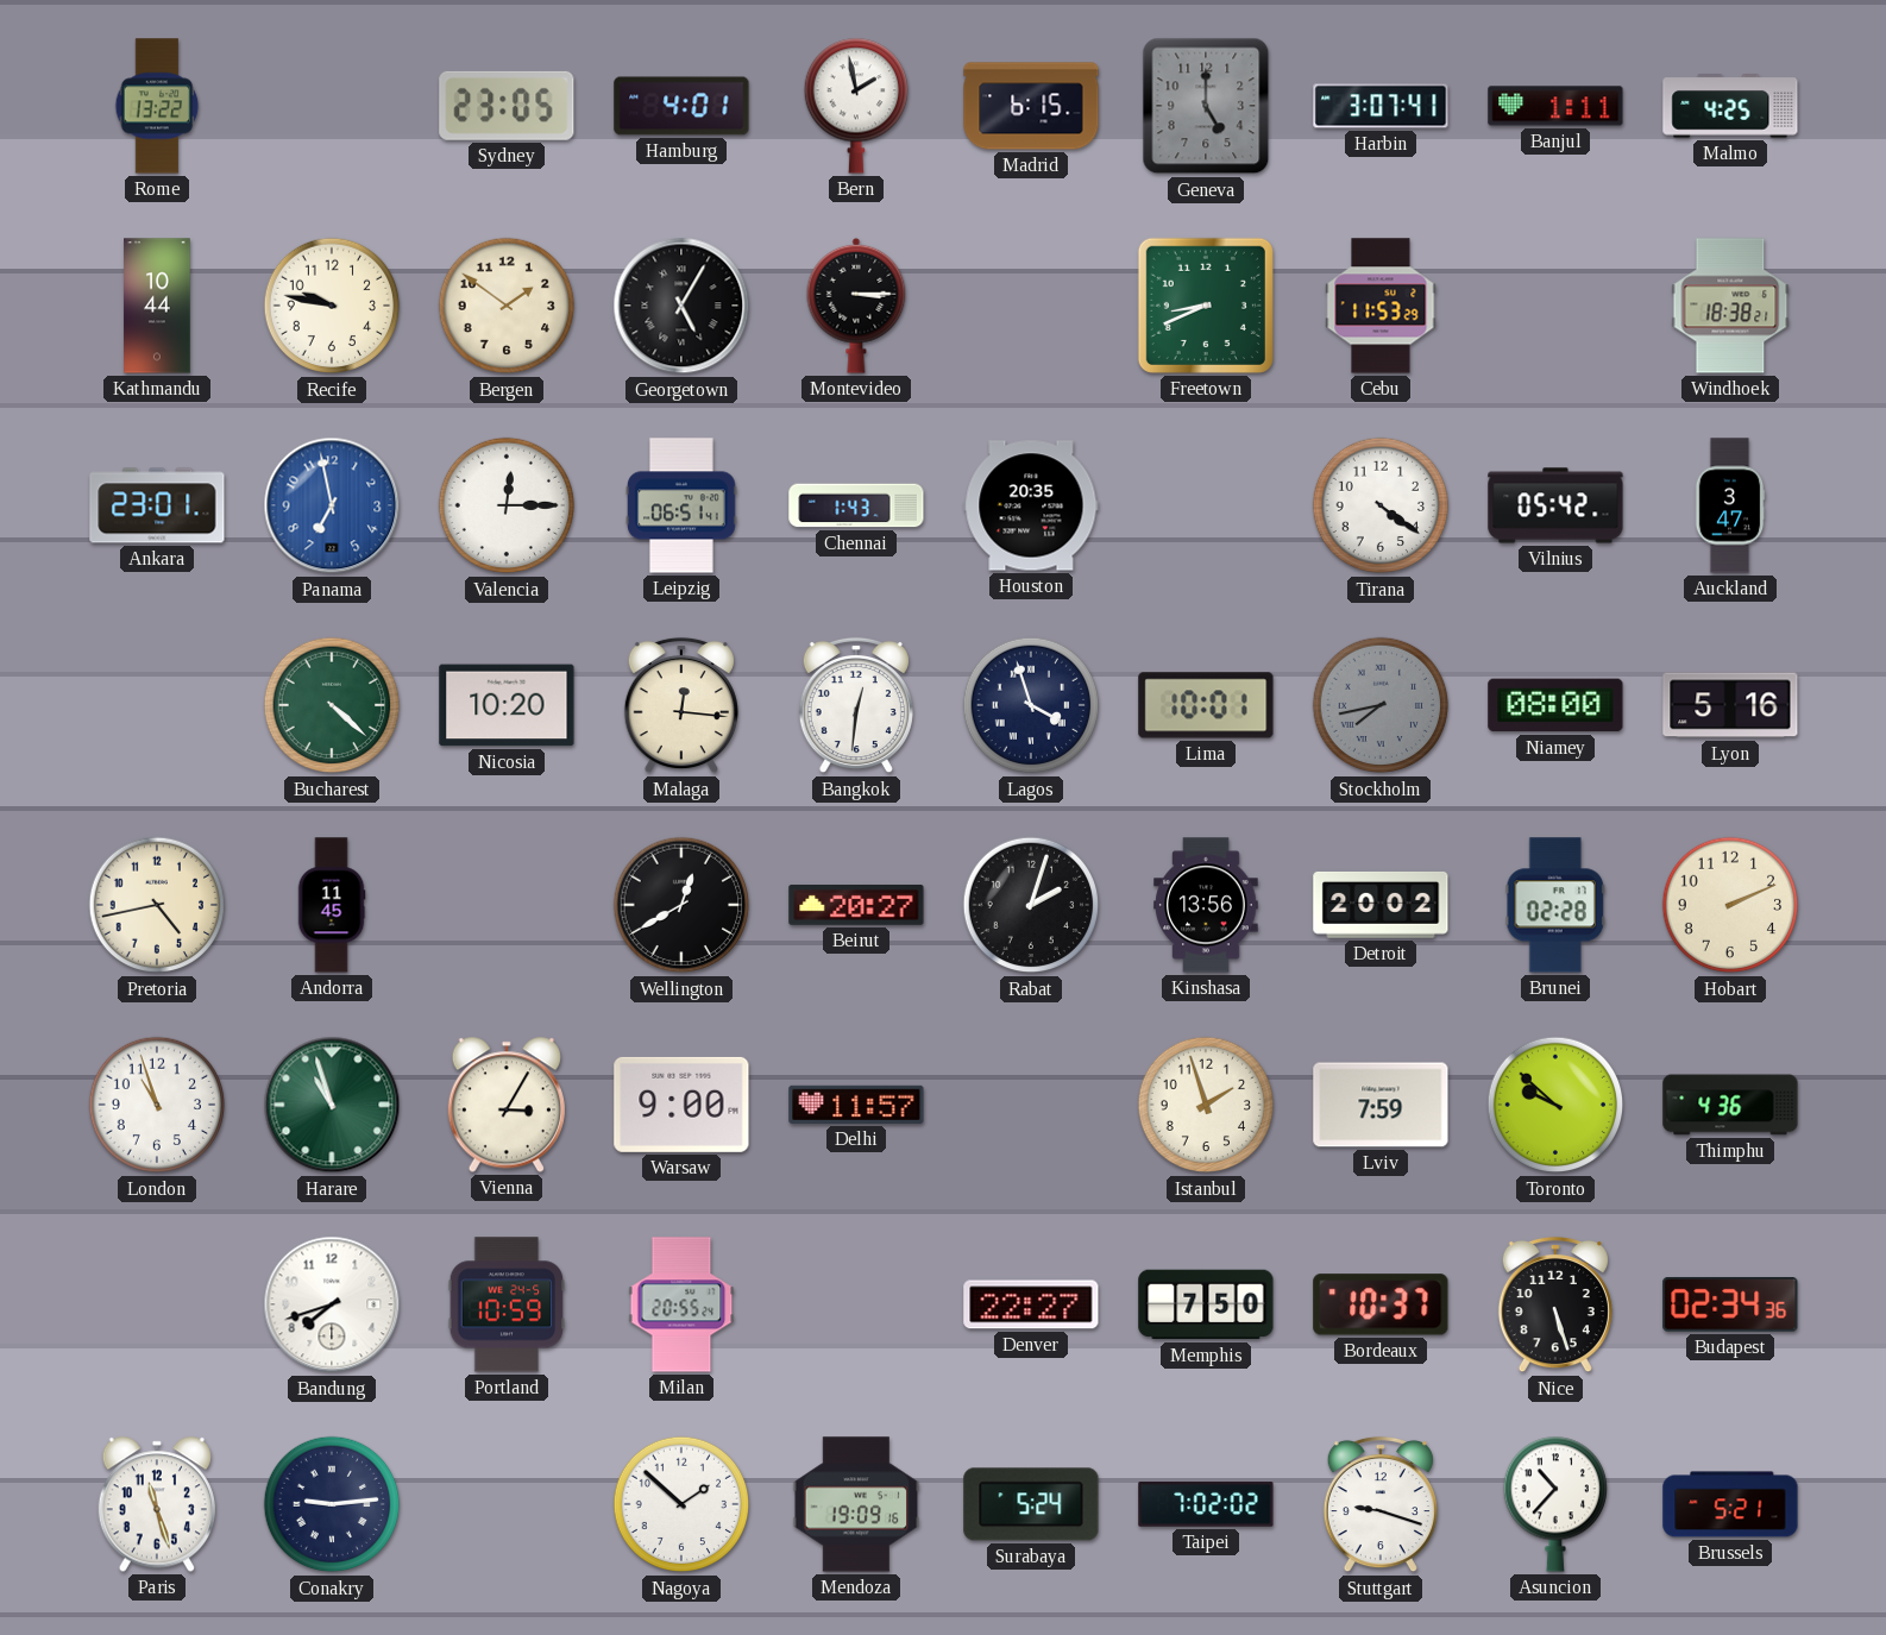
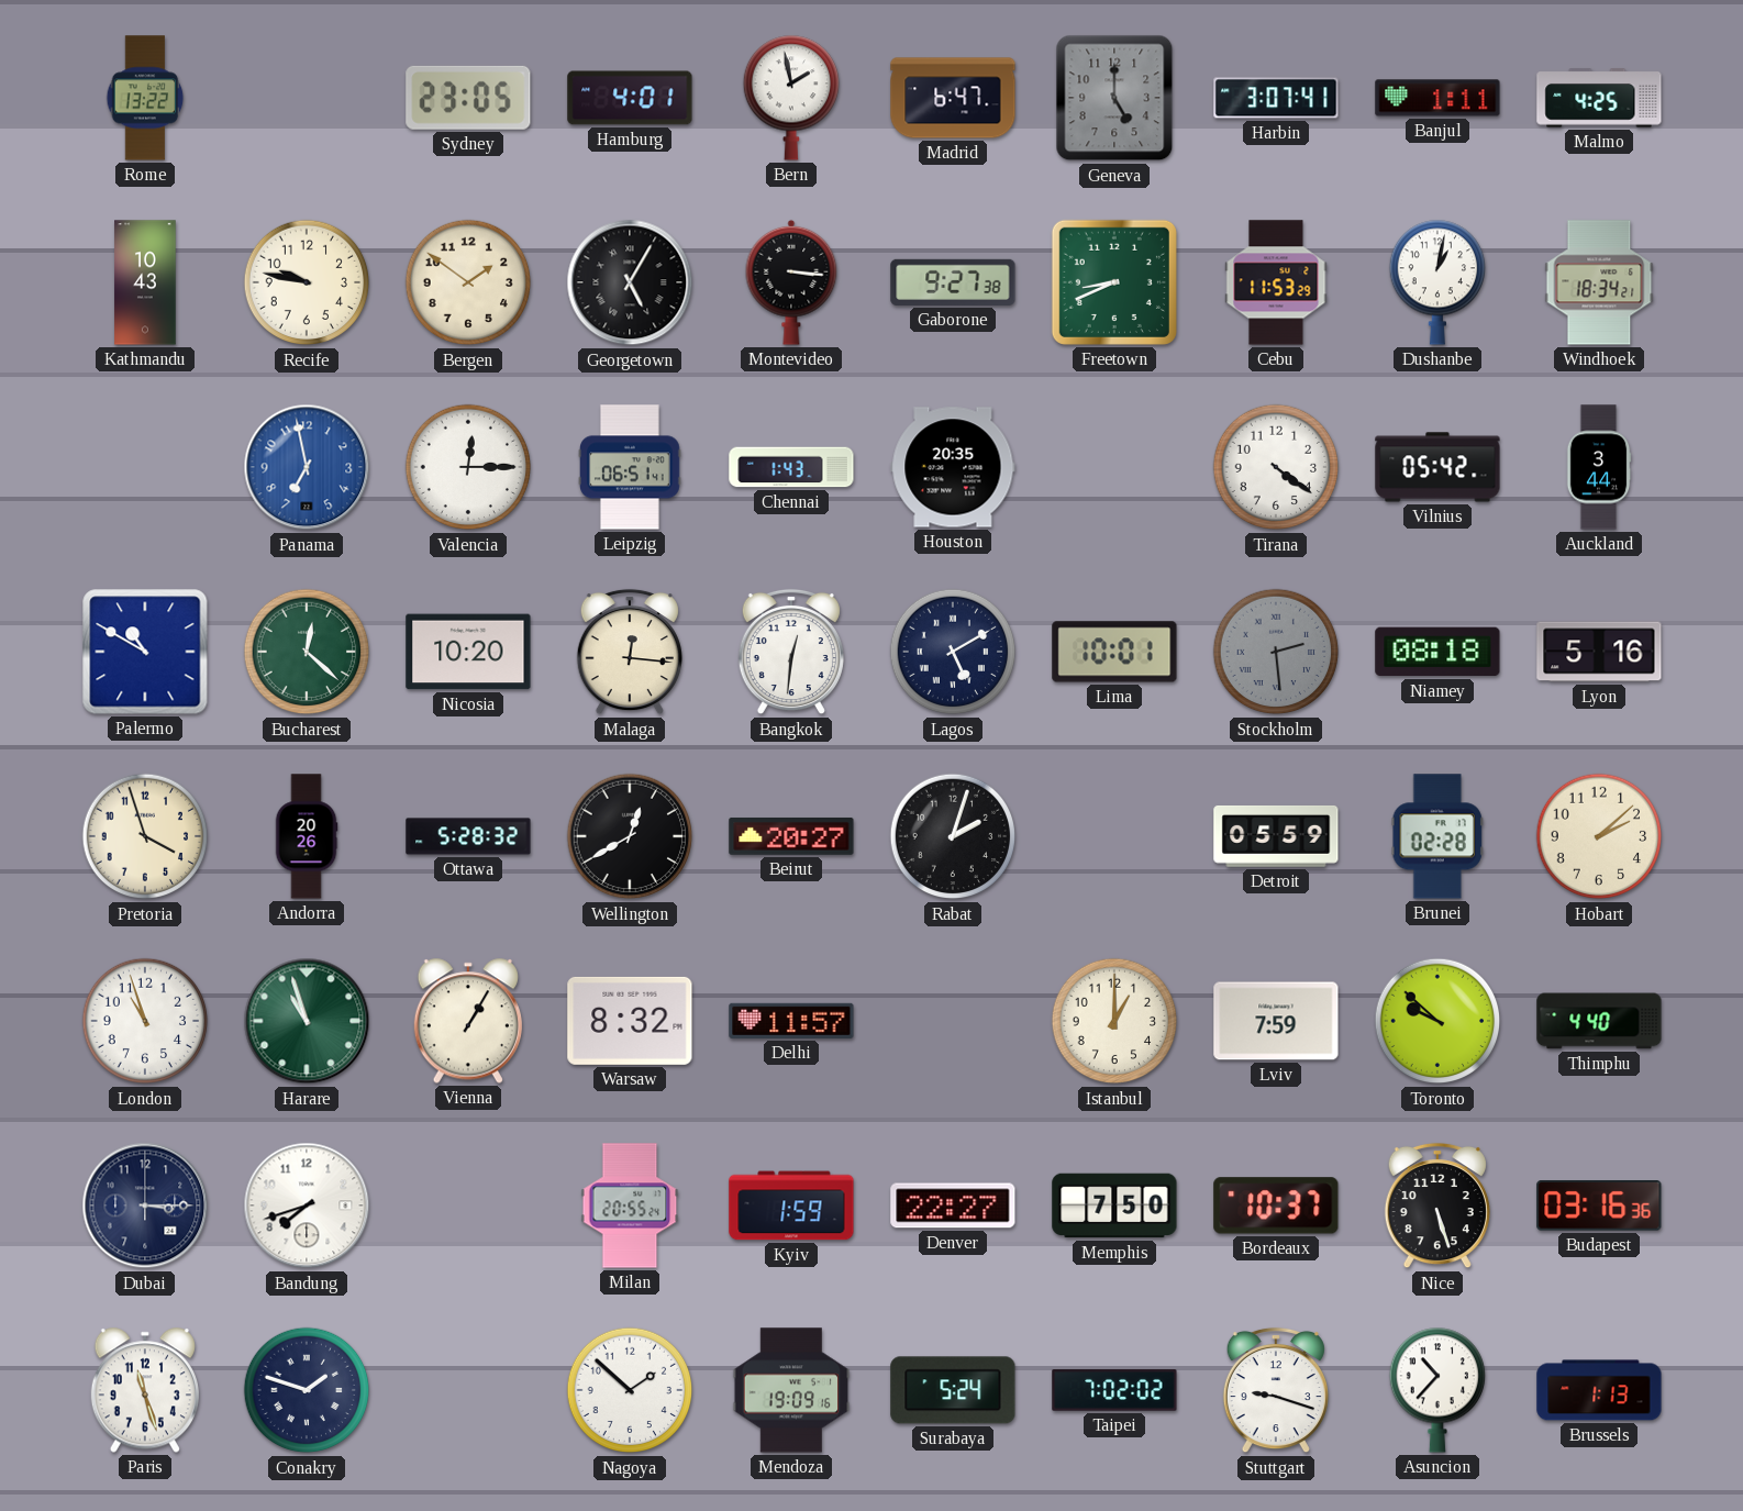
Madrid: 6:15 -> 6:47
Kathmandu: 10:44 -> 10:43
Montevideo: 3:15 -> 3:16
Gaborone: none -> 9:27
Dushanbe: none -> 1:02
Windhoek: 18:38 -> 18:34
Ankara: 23:01 -> none
Auckland: 3:47 -> 3:44
Palermo: none -> 10:50
Bucharest: 4:22 -> 12:22
Lagos: 3:57 -> 5:10
Stockholm: 7:43 -> 2:29
Niamey: 08:00 -> 08:18
Pretoria: 4:43 -> 3:57
Andorra: 11:45 -> 20:26
Ottawa: none -> 5:28
Kinshasa: 13:56 -> none
Detroit: 20:02 -> 05:59
Hobart: 2:11 -> 2:08
Vienna: 3:05 -> 1:05
Warsaw: 9:00 -> 8:32
Istanbul: 1:57 -> 1:00
Thimphu: 4:36 -> 4:40
Dubai: none -> 3:15
Portland: 10:59 -> none
Kyiv: none -> 1:59
Budapest: 02:34 -> 03:16
Conakry: 9:14 -> 1:48
Brussels: 5:21 -> 1:13
